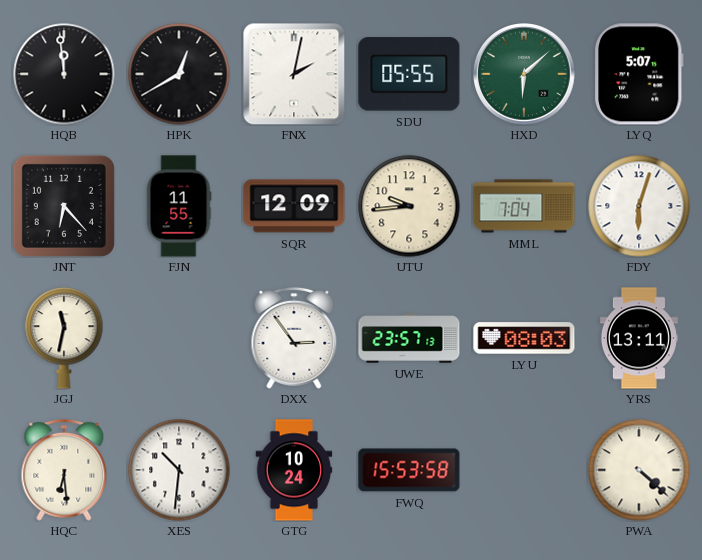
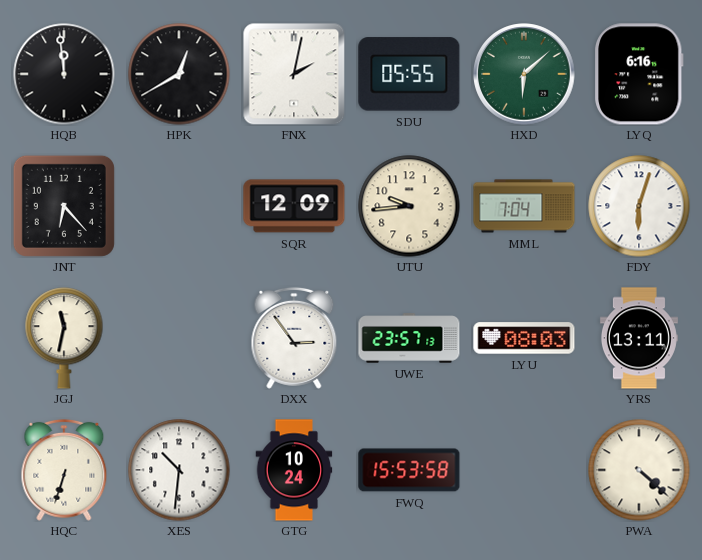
LYQ: 5:07 -> 6:16
FJN: 11:55 -> none
HQC: 6:29 -> 6:33
